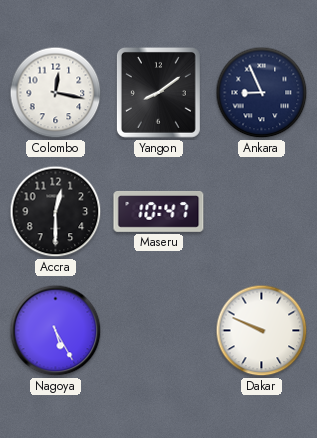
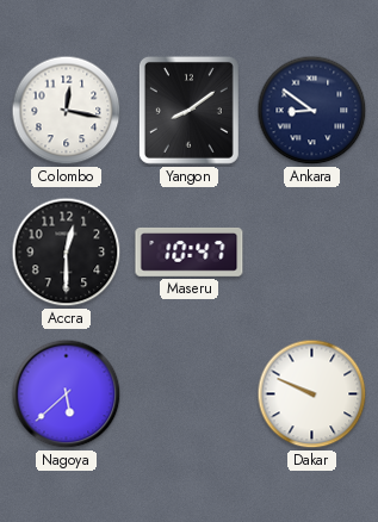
Ankara: 8:56 -> 8:51
Nagoya: 5:25 -> 5:38
